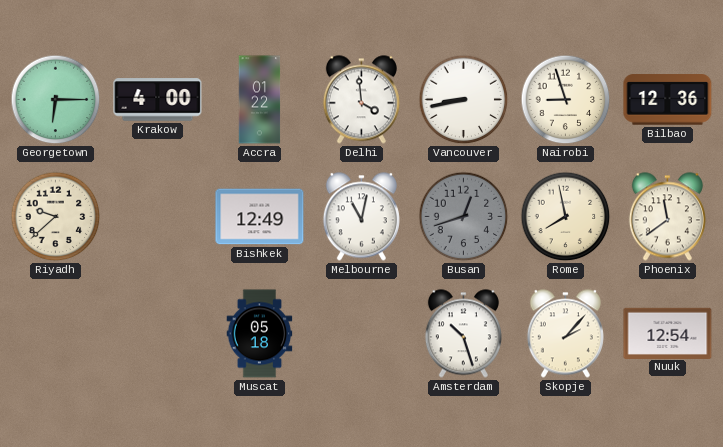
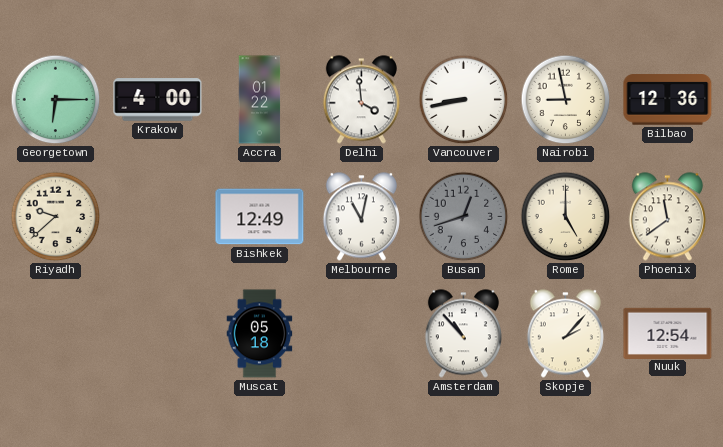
Nairobi: 8:57 -> 8:58
Rome: 7:58 -> 5:00
Amsterdam: 10:27 -> 10:53
